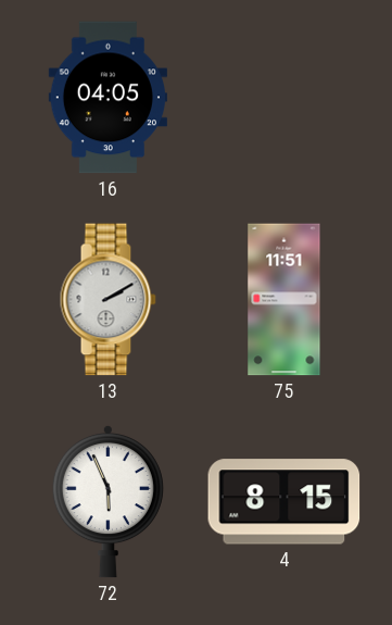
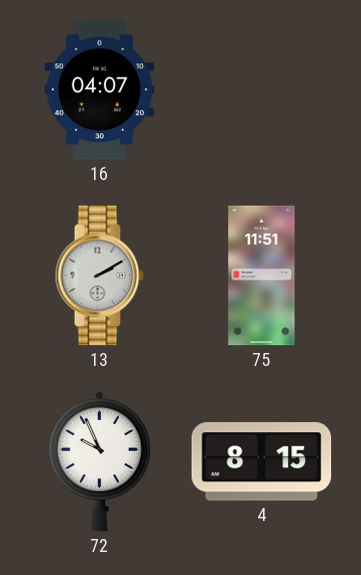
16: 04:05 -> 04:07
72: 5:56 -> 9:56
